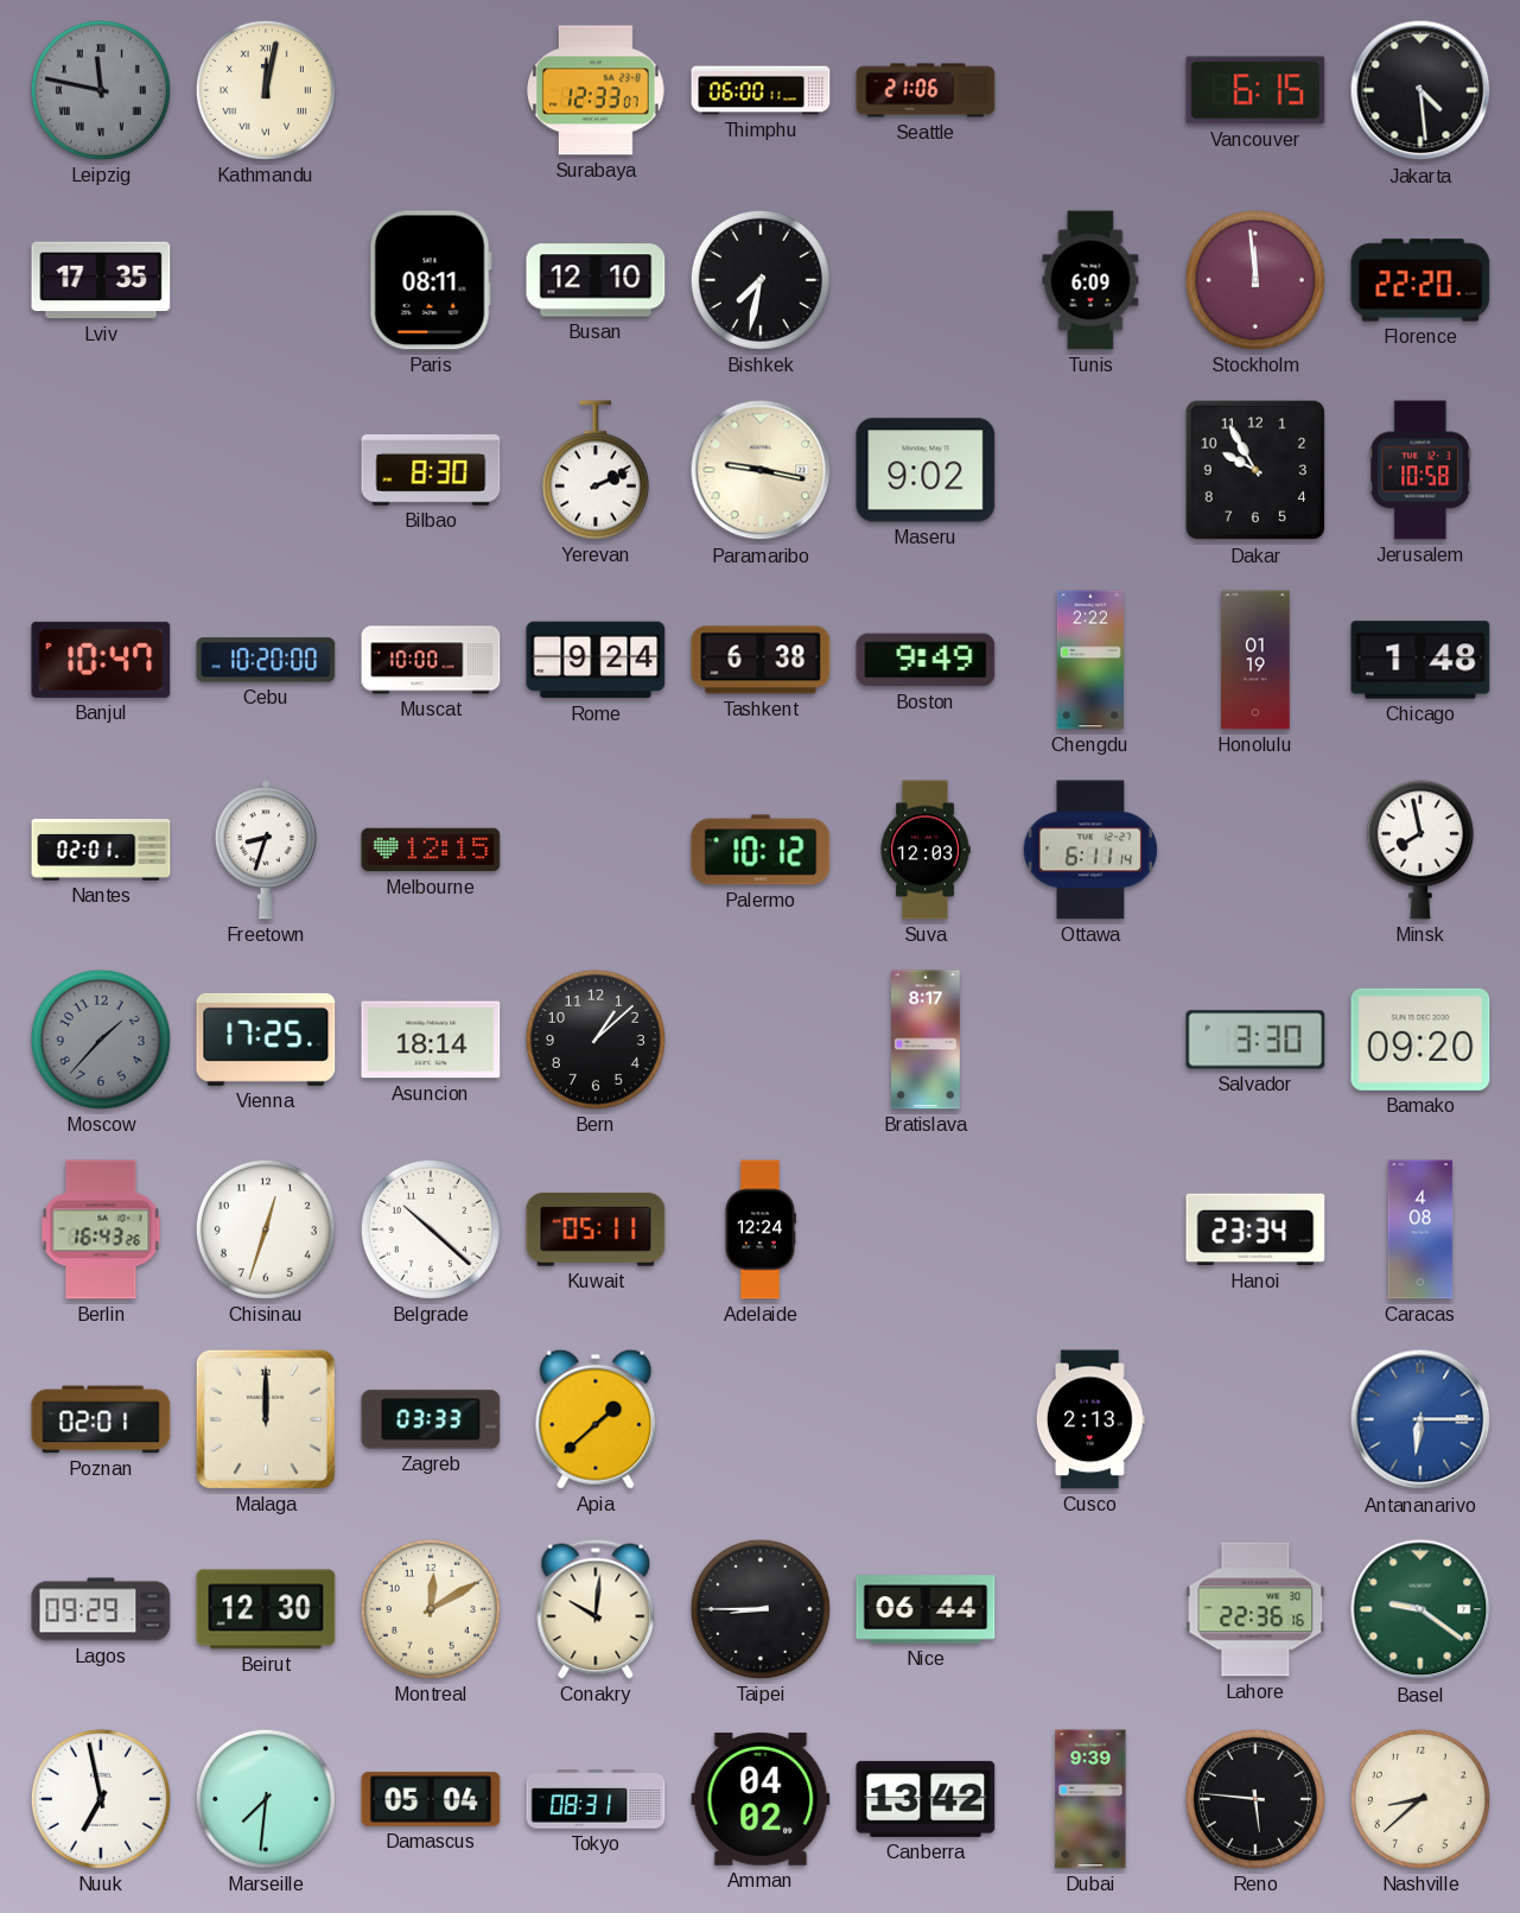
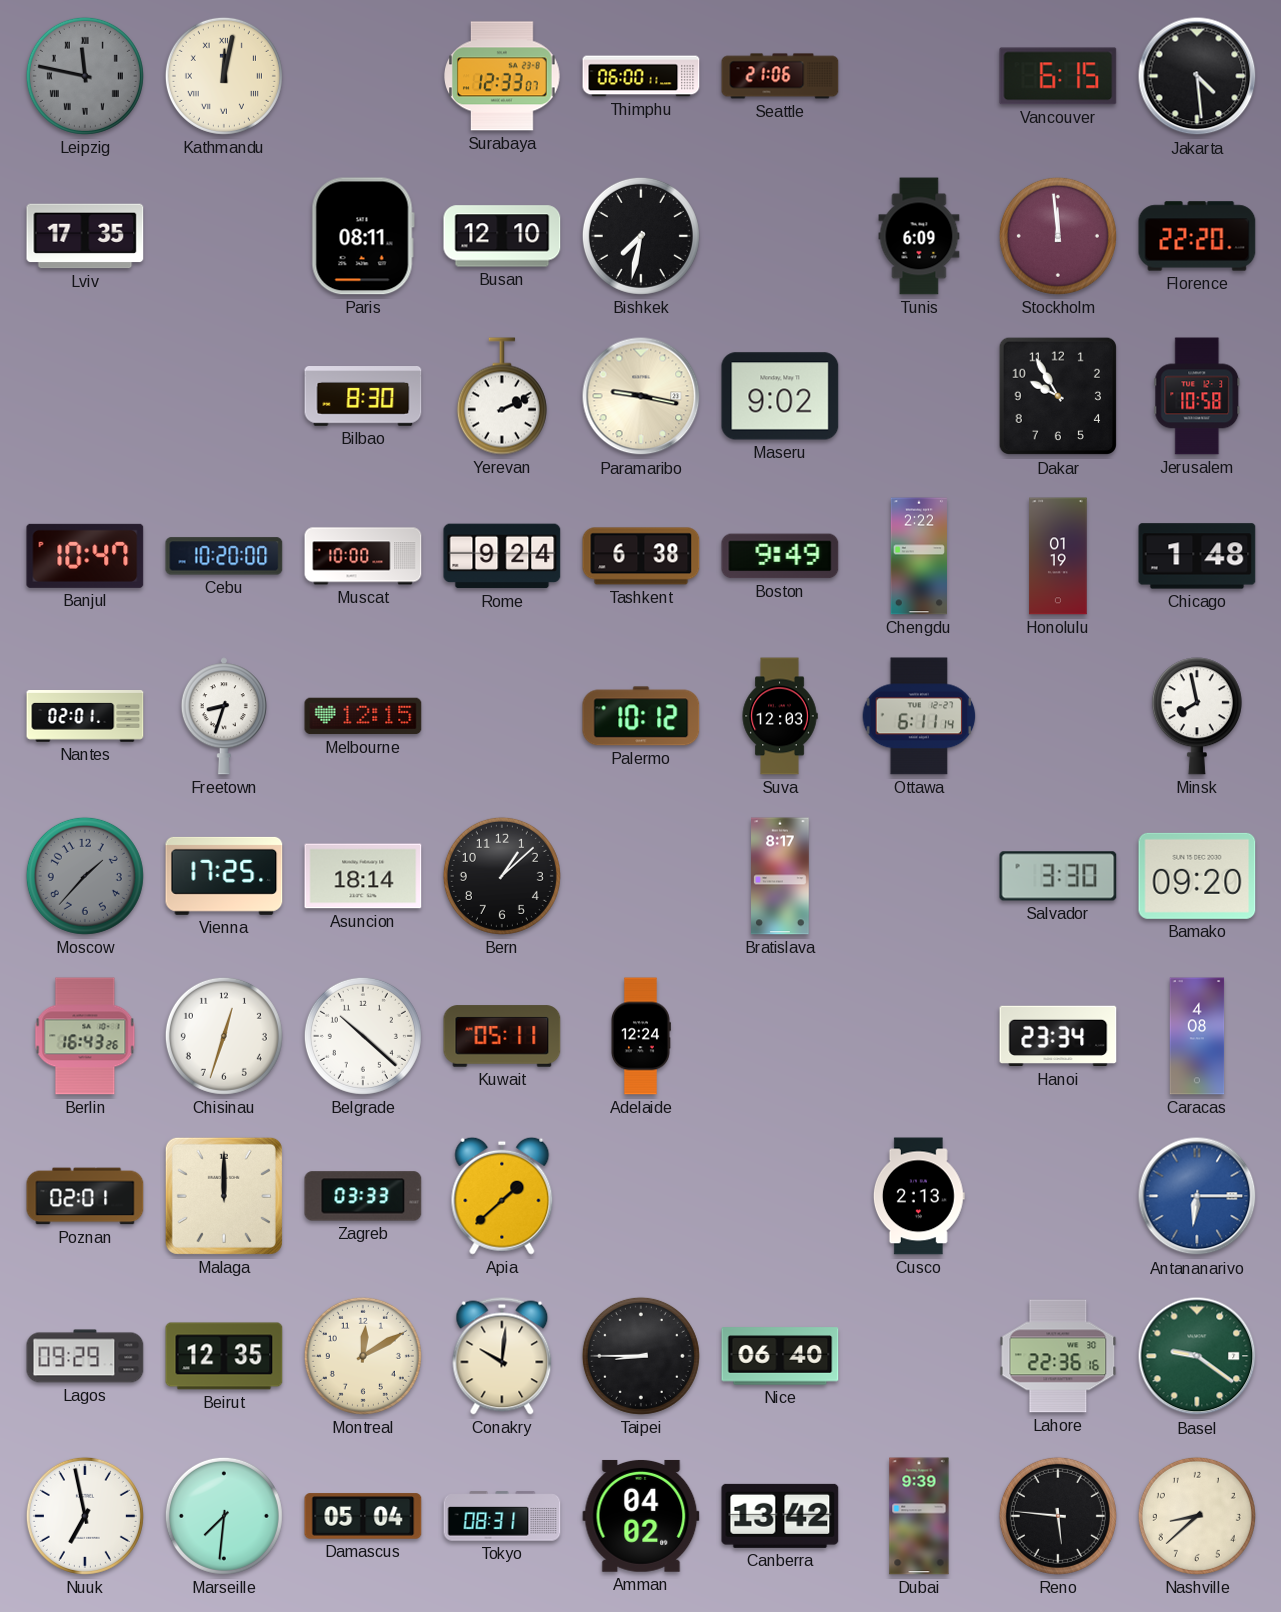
Beirut: 12:30 -> 12:35
Nice: 06:44 -> 06:40
